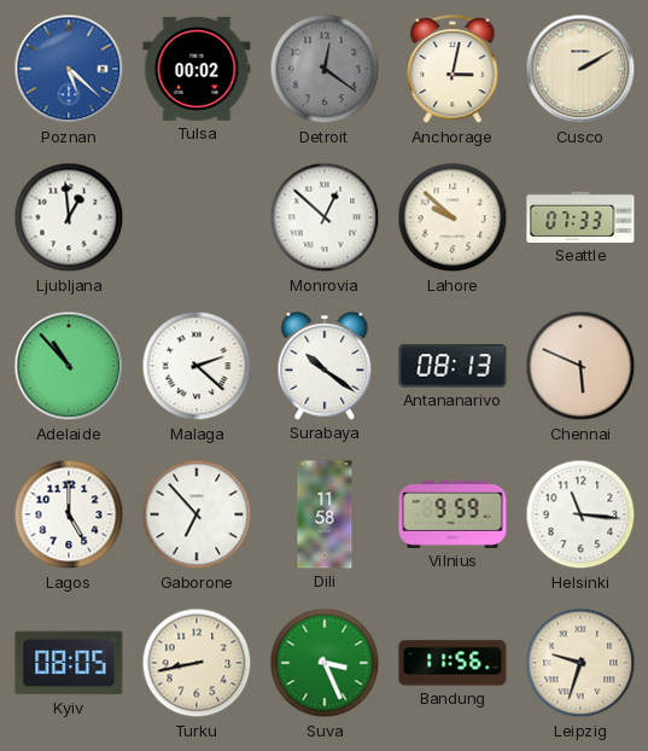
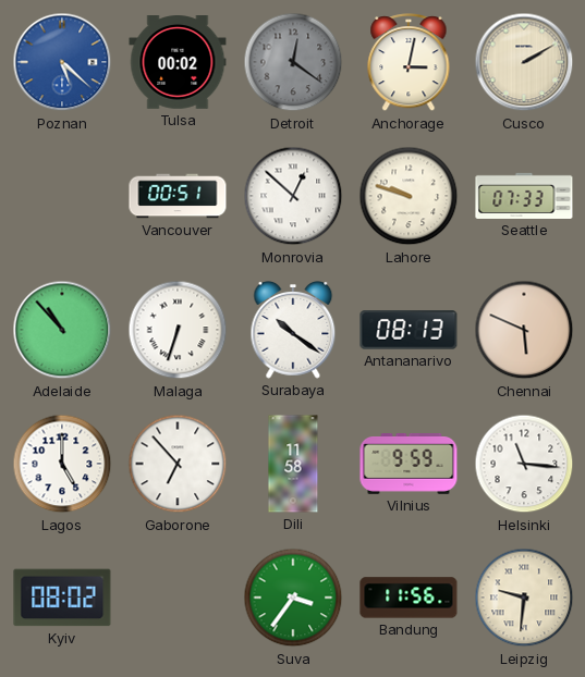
Ljubljana: 12:59 -> none
Vancouver: none -> 00:51
Lahore: 9:52 -> 9:48
Malaga: 2:22 -> 6:33
Kyiv: 08:05 -> 08:02
Turku: 8:43 -> none
Suva: 3:26 -> 3:36
Leipzig: 9:33 -> 9:31
